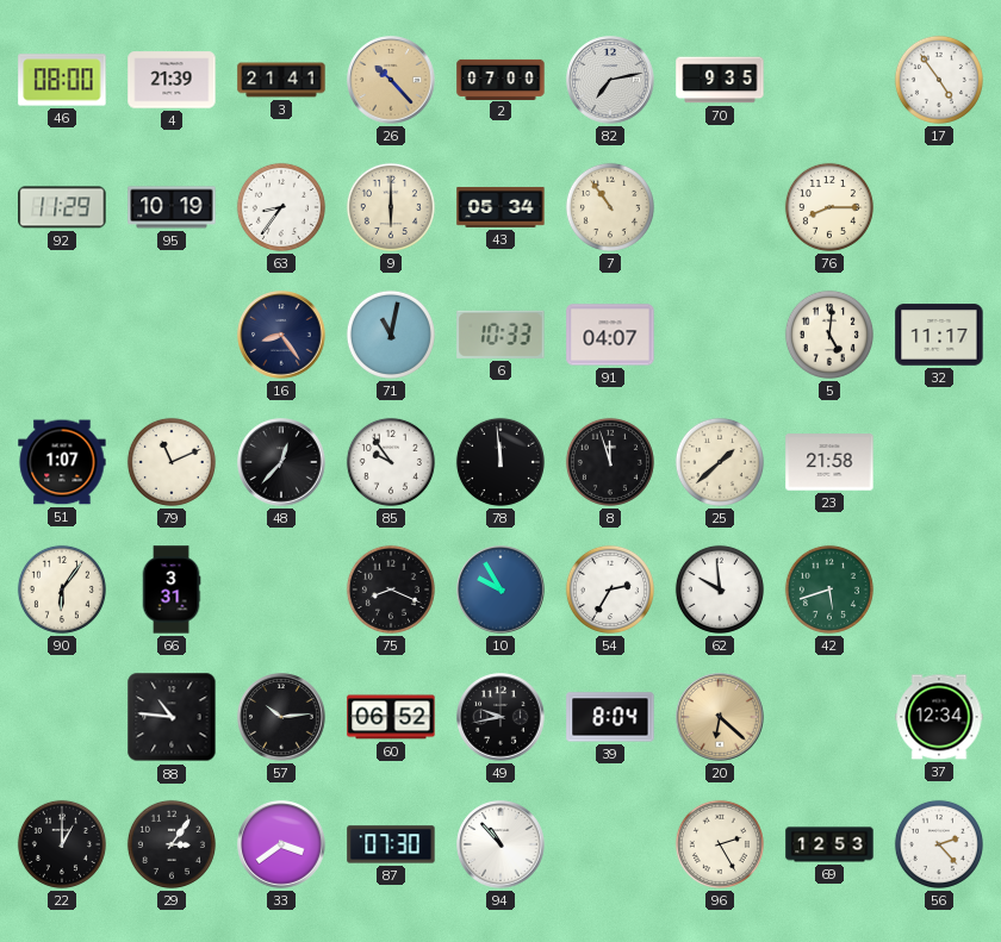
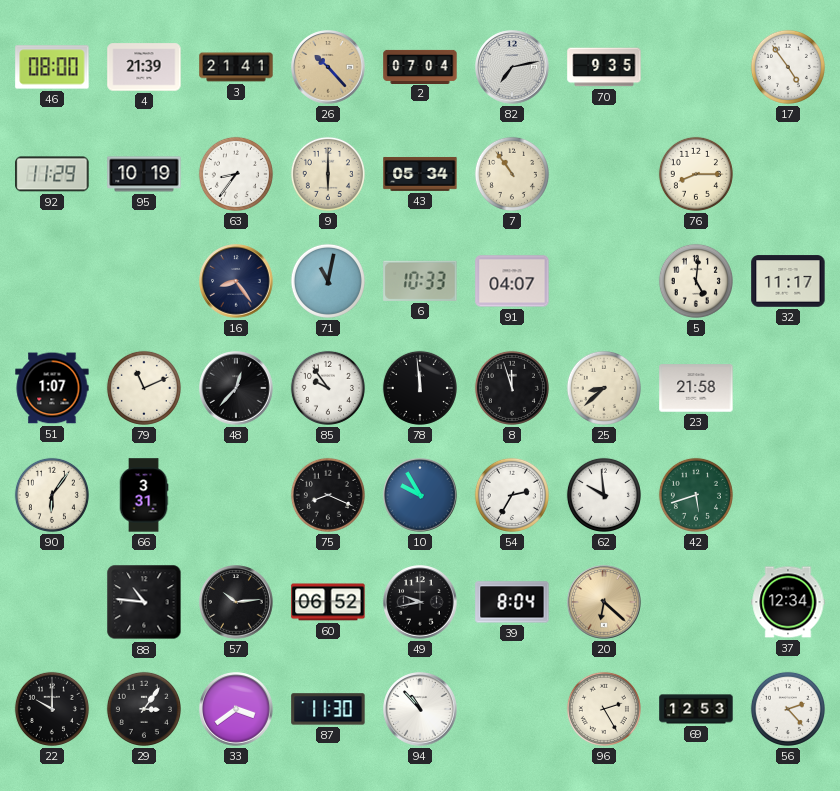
2: 07:00 -> 07:04
25: 1:38 -> 8:38
22: 1:00 -> 10:00
87: 07:30 -> 11:30
